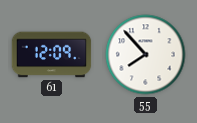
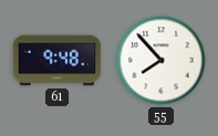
61: 12:09 -> 9:48
